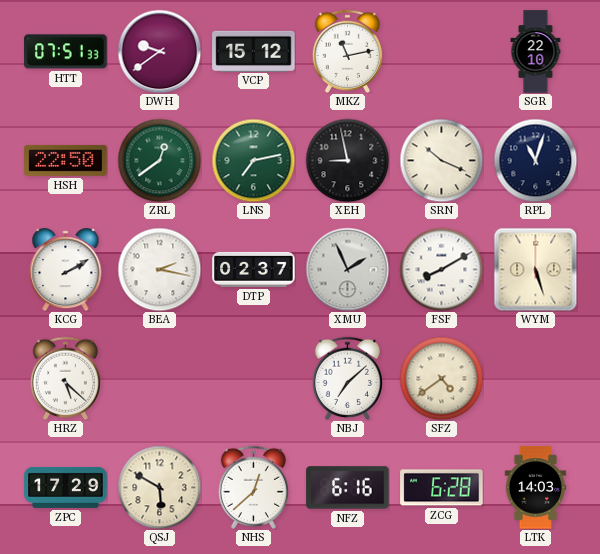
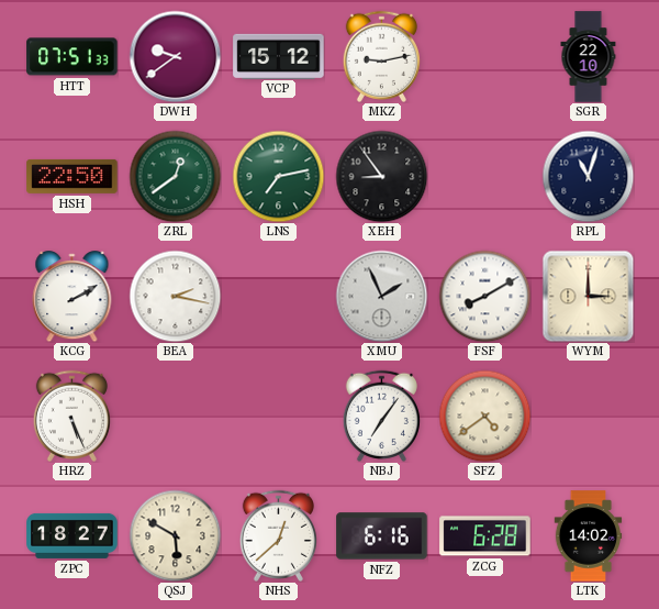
MKZ: 11:13 -> 9:13
XEH: 8:58 -> 8:54
SRN: 10:19 -> none
DTP: 02:37 -> none
WYM: 5:27 -> 3:00
HRZ: 5:22 -> 5:26
NBJ: 7:08 -> 7:06
ZPC: 17:29 -> 18:27
LTK: 14:03 -> 14:02
